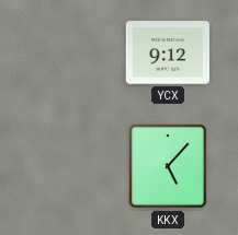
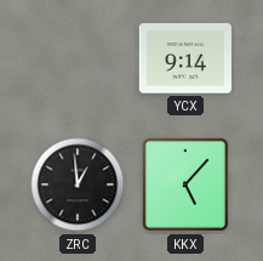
YCX: 9:12 -> 9:14
ZRC: none -> 12:59
